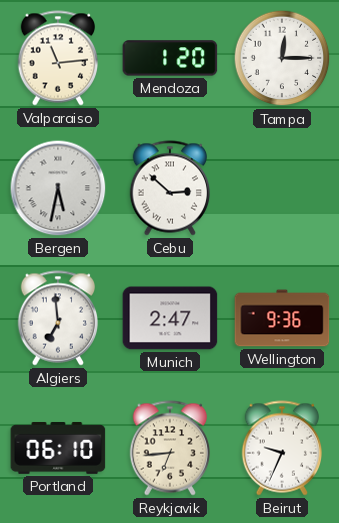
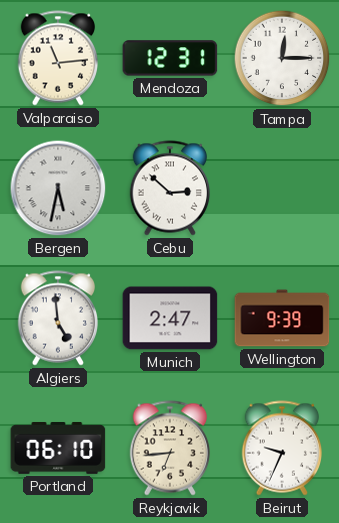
Mendoza: 1:20 -> 12:31
Algiers: 6:59 -> 4:59
Wellington: 9:36 -> 9:39
